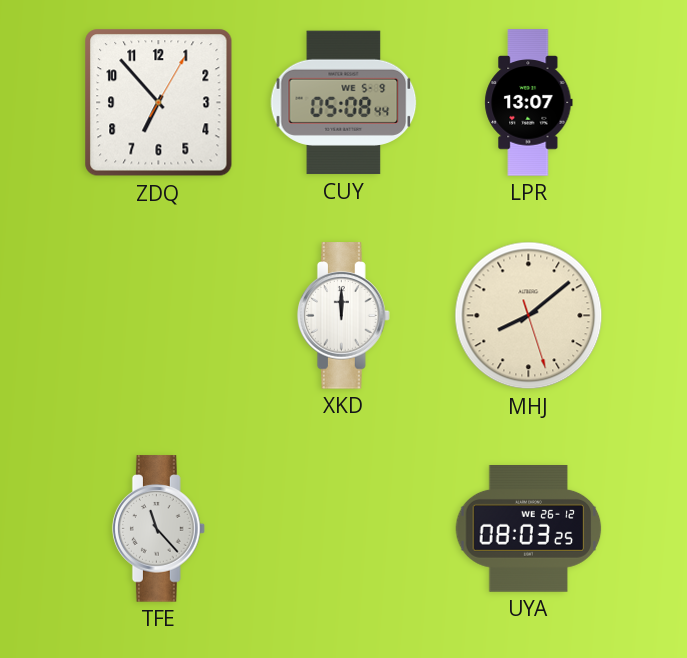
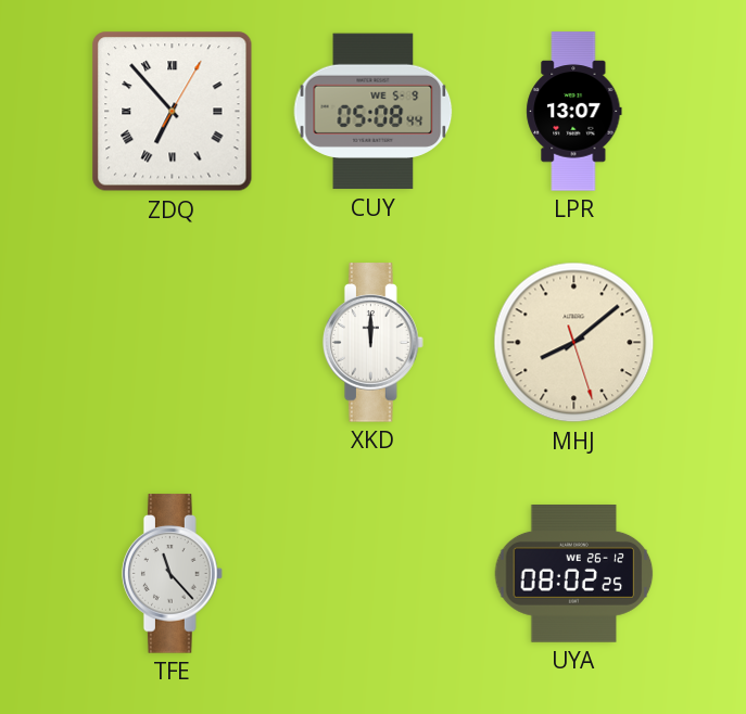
ZDQ numerals: Arabic -> Roman
UYA: 08:03 -> 08:02
